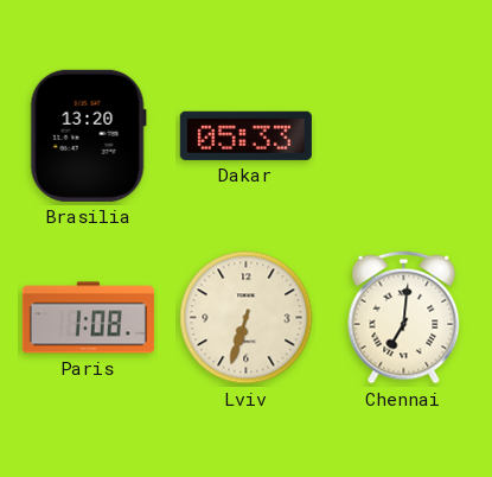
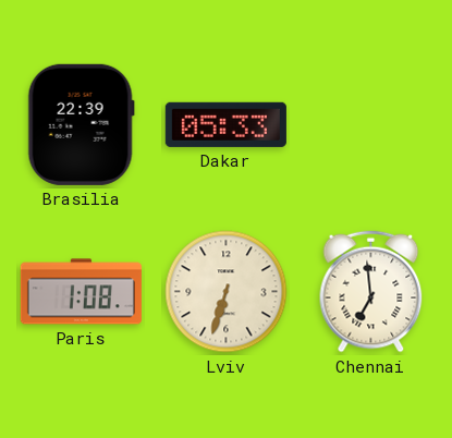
Brasilia: 13:20 -> 22:39
Chennai: 7:01 -> 6:59
